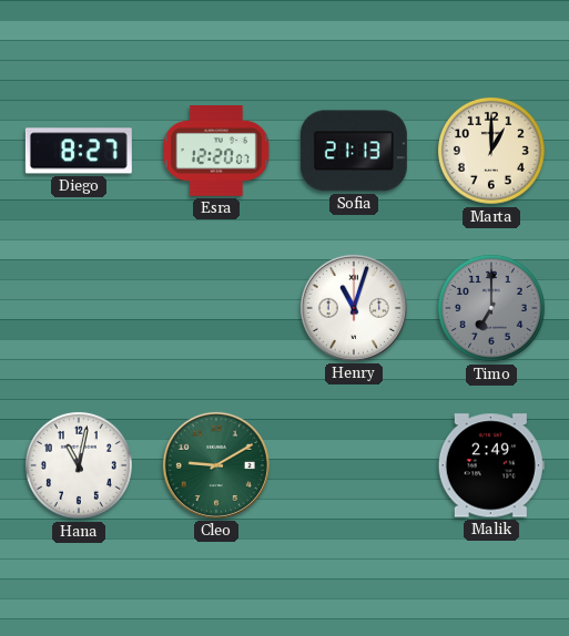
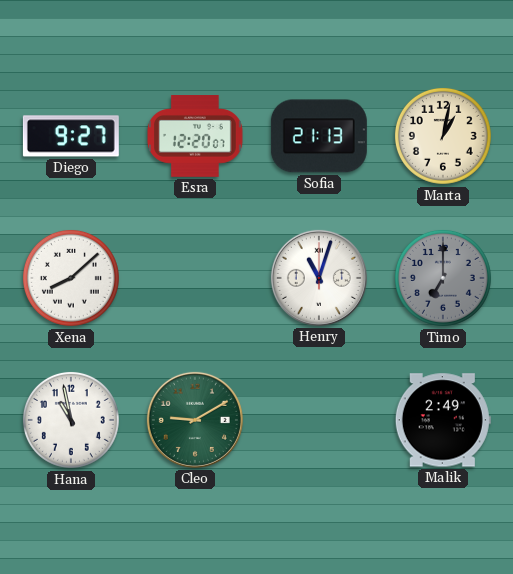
Diego: 8:27 -> 9:27
Marta: 1:00 -> 1:02
Xena: none -> 8:08
Hana: 11:02 -> 10:58
